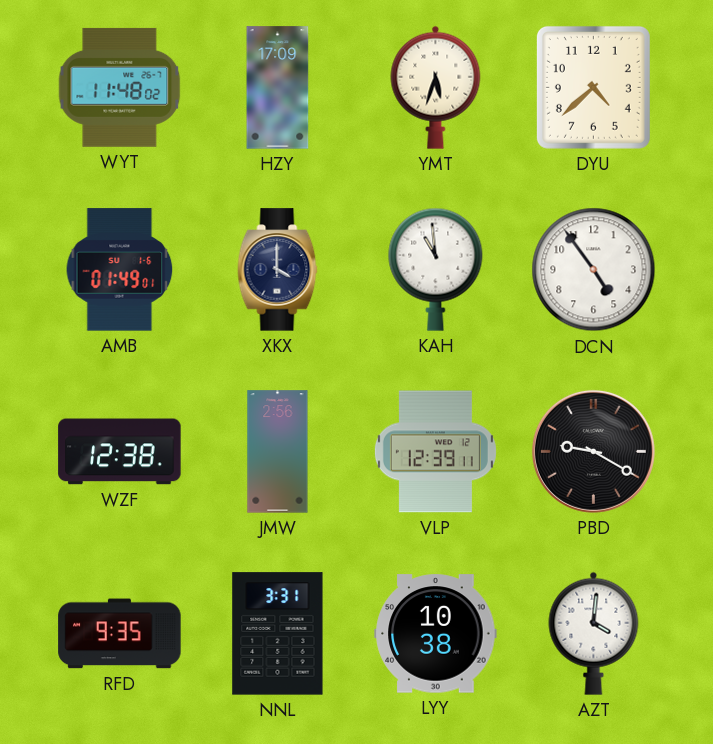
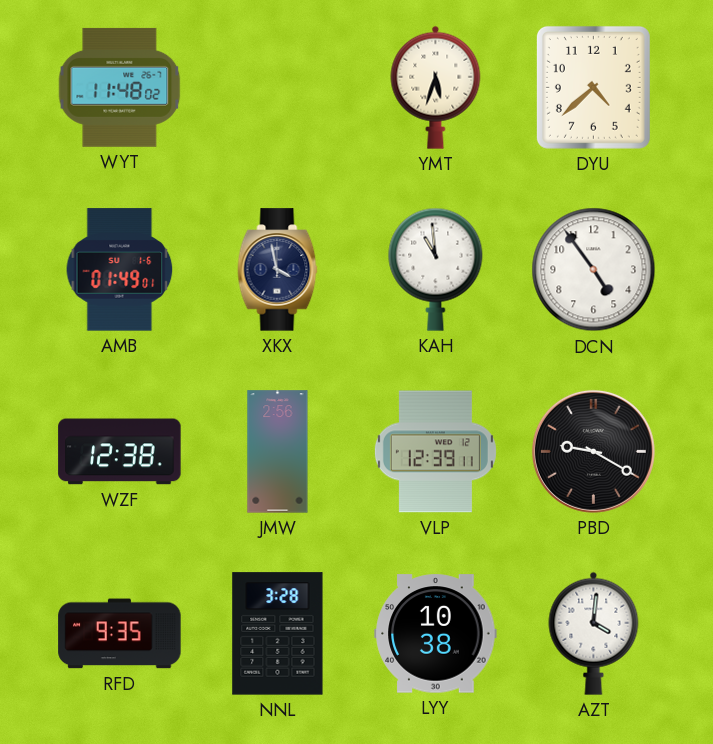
HZY: 17:09 -> none
XKX: 4:00 -> 3:58
NNL: 3:31 -> 3:28
